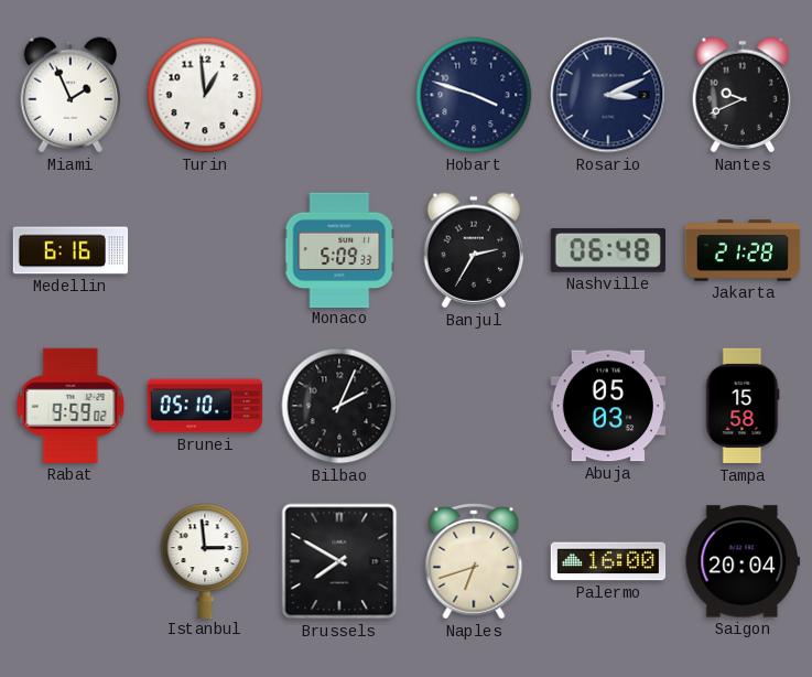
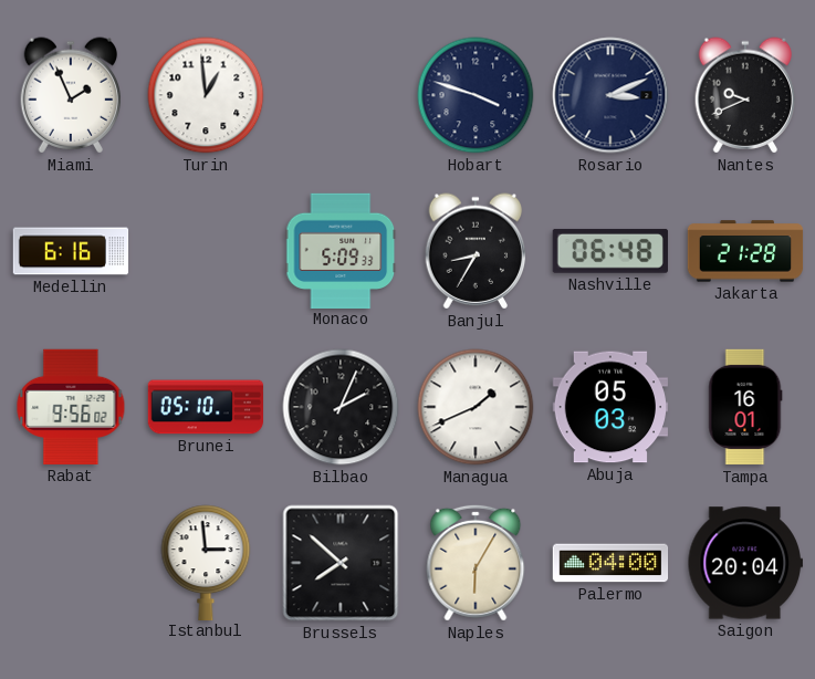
Banjul: 2:35 -> 8:35
Rabat: 9:59 -> 9:56
Managua: none -> 1:41
Tampa: 15:58 -> 16:01
Brussels: 7:50 -> 7:52
Naples: 6:42 -> 6:05
Palermo: 16:00 -> 04:00
